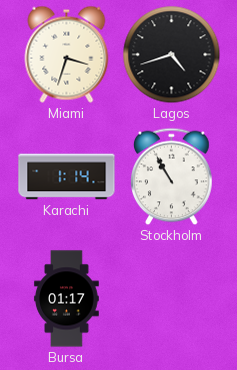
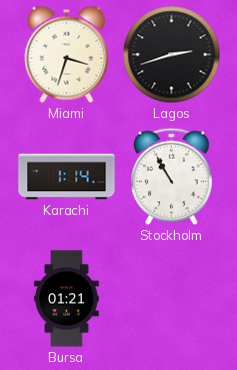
Lagos: 4:42 -> 2:42
Bursa: 01:17 -> 01:21
